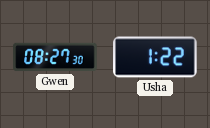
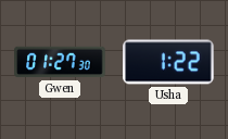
Gwen: 08:27 -> 01:27
